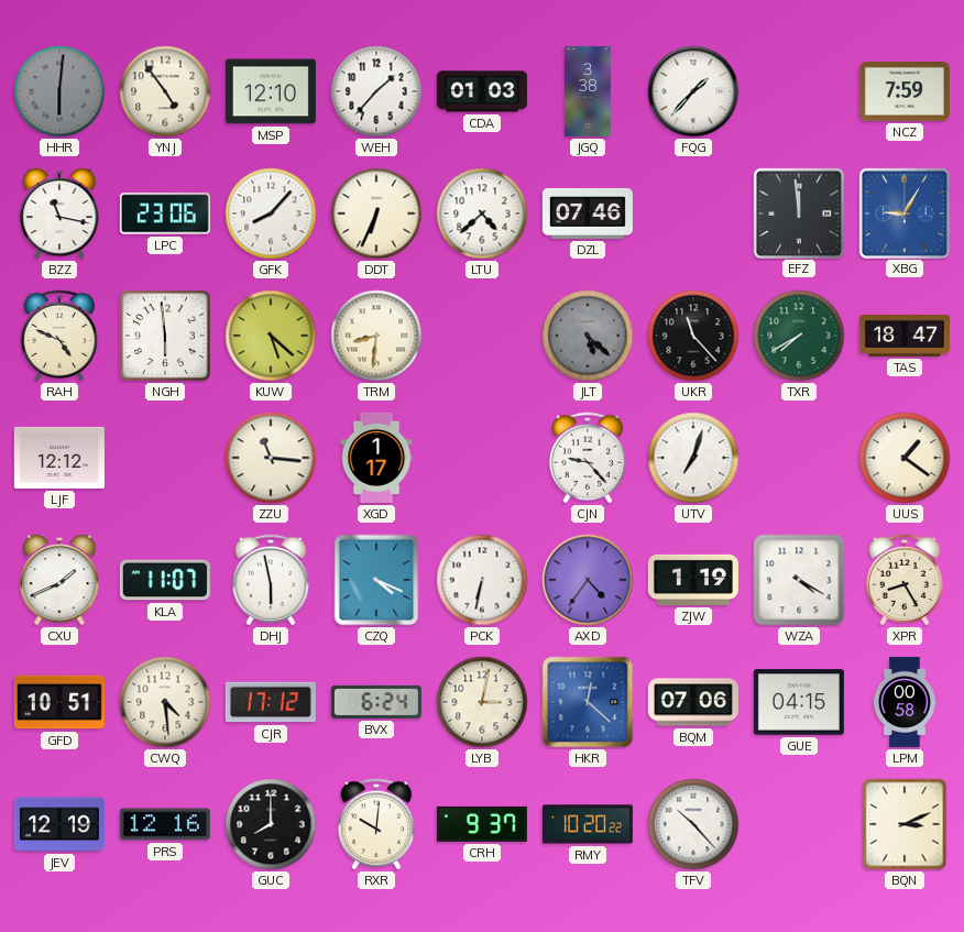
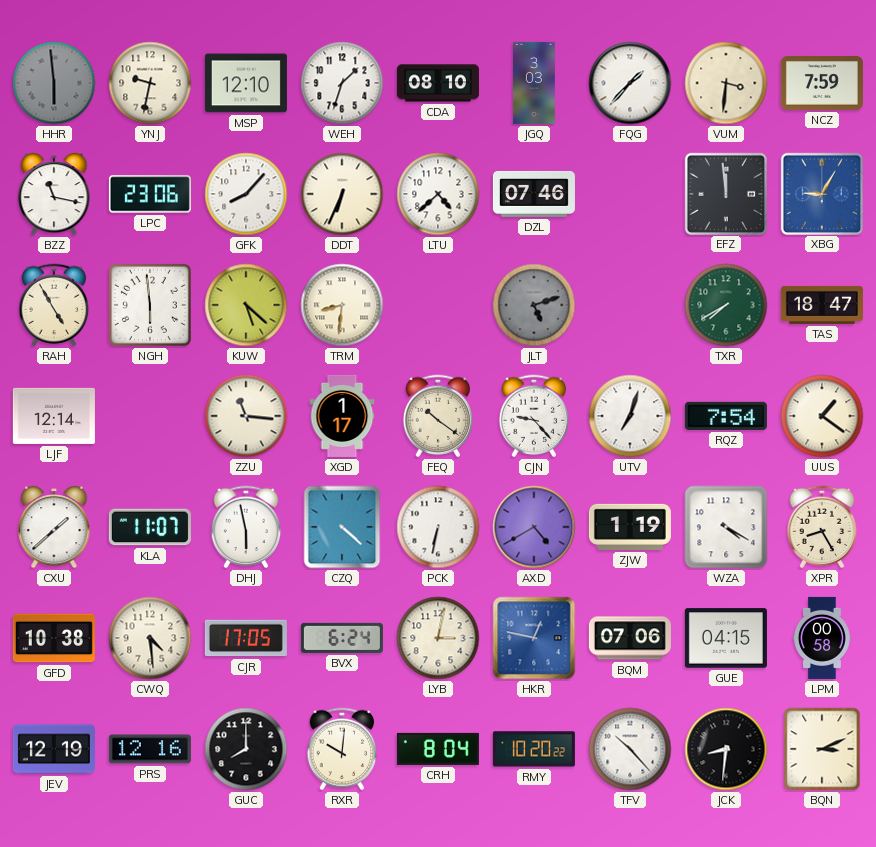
HHR: 6:01 -> 5:59
YNJ: 4:54 -> 9:32
WEH: 1:37 -> 1:33
CDA: 01:03 -> 08:10
JGQ: 3:38 -> 3:03
VUM: none -> 3:31
RAH: 4:49 -> 4:55
JLT: 5:22 -> 5:12
UKR: 11:23 -> none
LJF: 12:12 -> 12:14
FEQ: none -> 10:21
RQZ: none -> 7:54
CXU: 1:41 -> 1:38
CZQ: 4:19 -> 4:22
AXD: 4:36 -> 4:40
GFD: 10:51 -> 10:38
CJR: 17:12 -> 17:05
HKR: 12:22 -> 12:47
CRH: 9:37 -> 8:04
JCK: none -> 8:31
